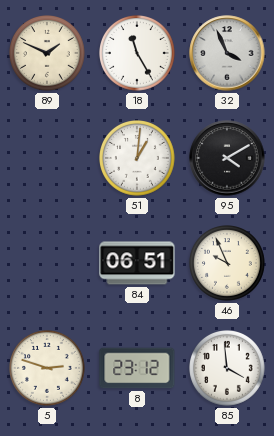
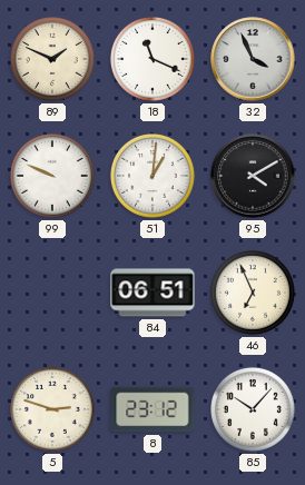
18: 11:25 -> 11:19
99: none -> 9:49
46: 9:56 -> 6:56
85: 3:59 -> 10:07
